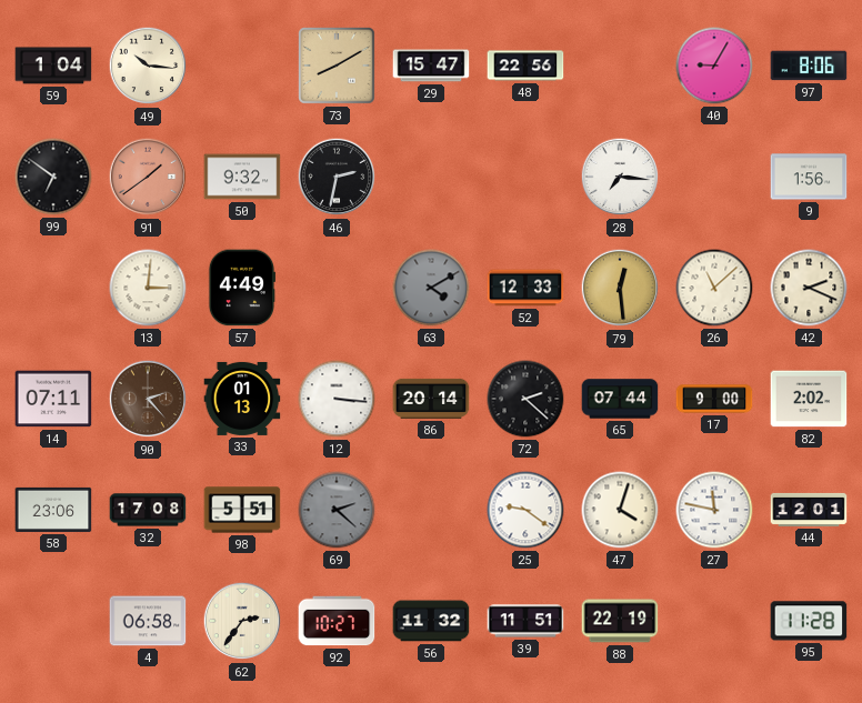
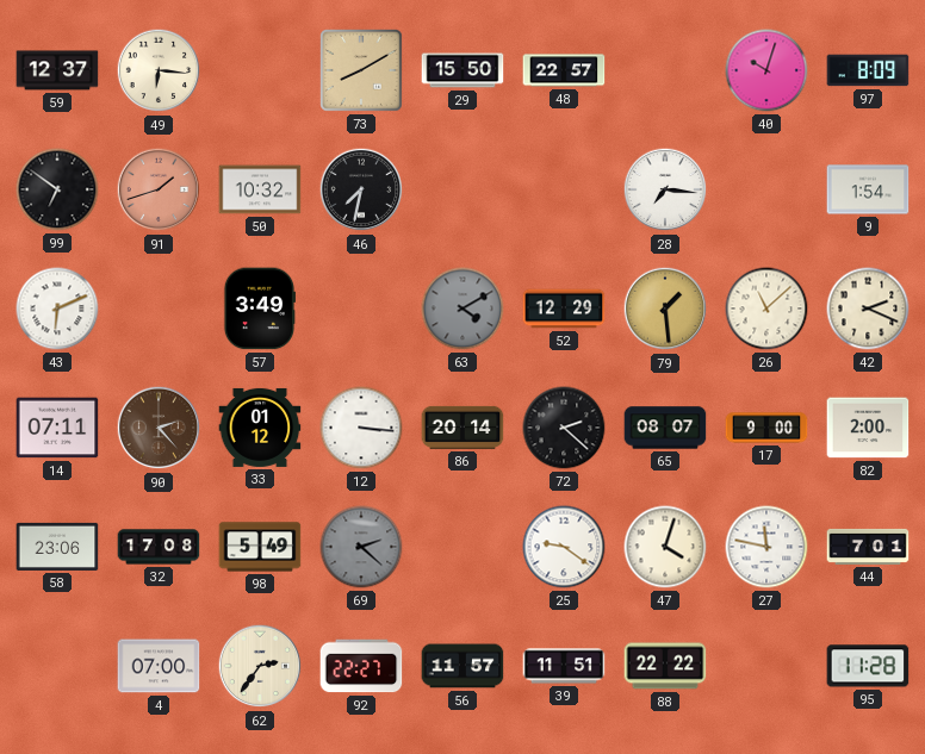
59: 1:04 -> 12:37
49: 10:16 -> 6:16
29: 15:47 -> 15:50
48: 22:56 -> 22:57
40: 9:05 -> 10:03
97: 8:06 -> 8:09
91: 1:39 -> 1:42
50: 9:32 -> 10:32
46: 2:32 -> 7:32
9: 1:56 -> 1:54
43: none -> 6:11
13: 3:01 -> none
57: 4:49 -> 3:49
52: 12:33 -> 12:29
79: 12:29 -> 1:29
33: 01:13 -> 01:12
65: 07:44 -> 08:07
82: 2:02 -> 2:00
98: 5:51 -> 5:49
44: 12:01 -> 7:01
4: 06:58 -> 07:00
92: 10:27 -> 22:27
56: 11:32 -> 11:57
88: 22:19 -> 22:22
